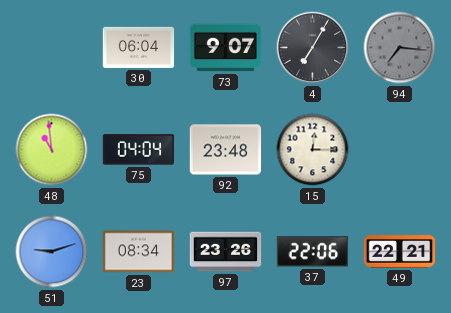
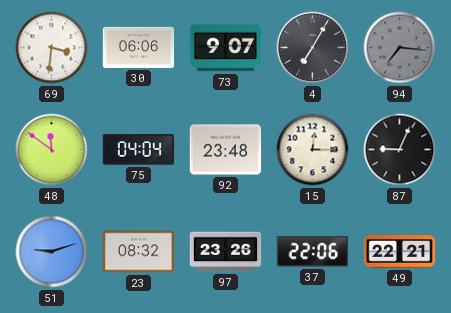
69: none -> 3:31
30: 06:04 -> 06:06
48: 10:59 -> 11:51
87: none -> 9:04
23: 08:34 -> 08:32
